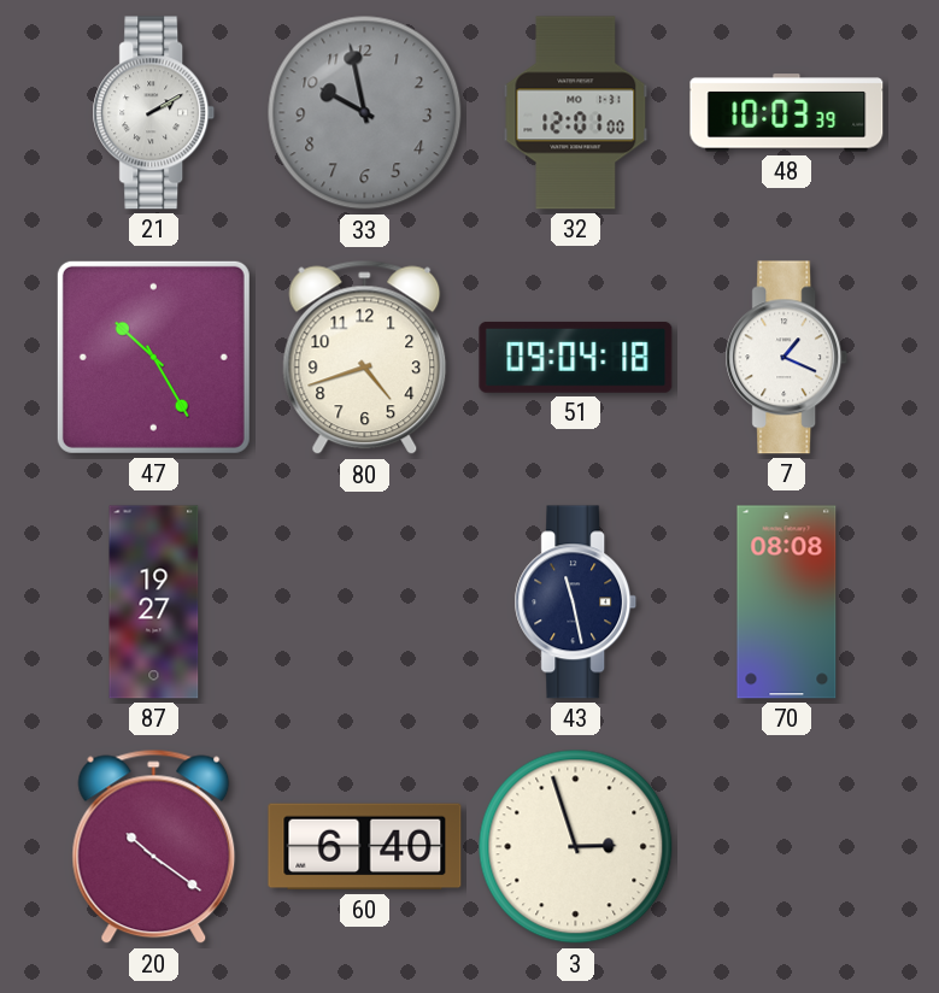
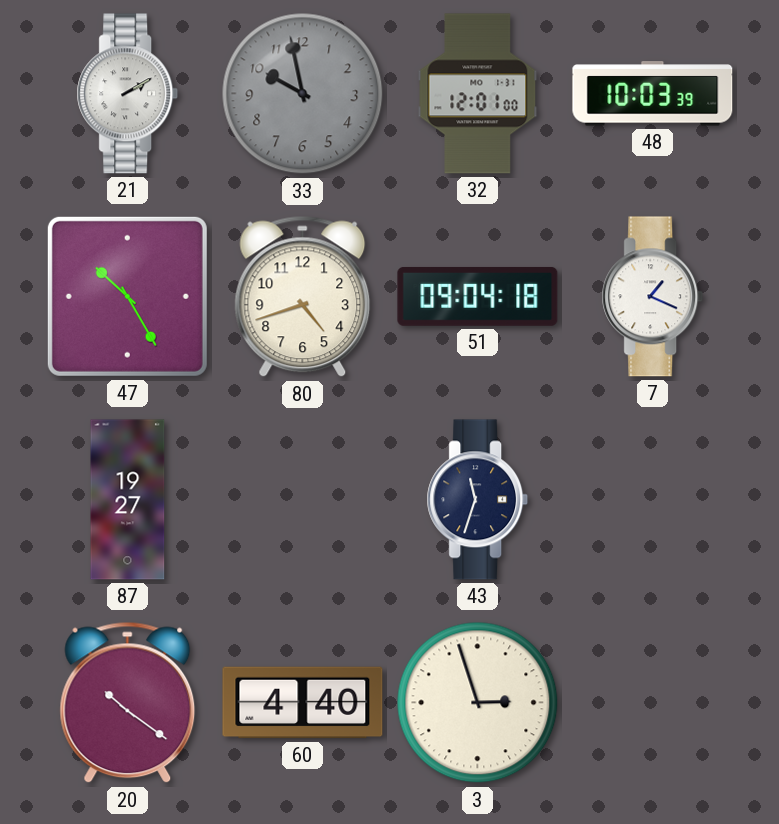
43: 11:28 -> 11:33
70: 08:08 -> none
60: 6:40 -> 4:40
